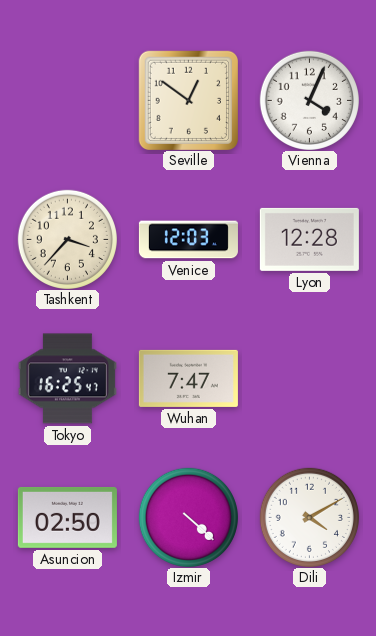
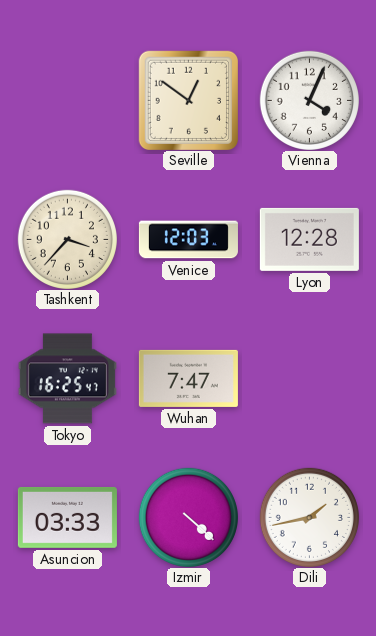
Asuncion: 02:50 -> 03:33
Dili: 4:10 -> 1:43
